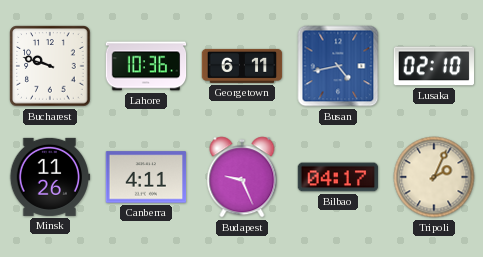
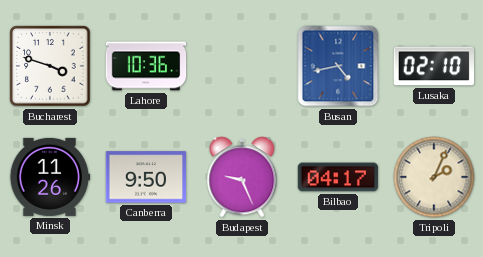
Bucharest: 9:48 -> 3:48
Georgetown: 6:11 -> none
Canberra: 4:11 -> 9:50
